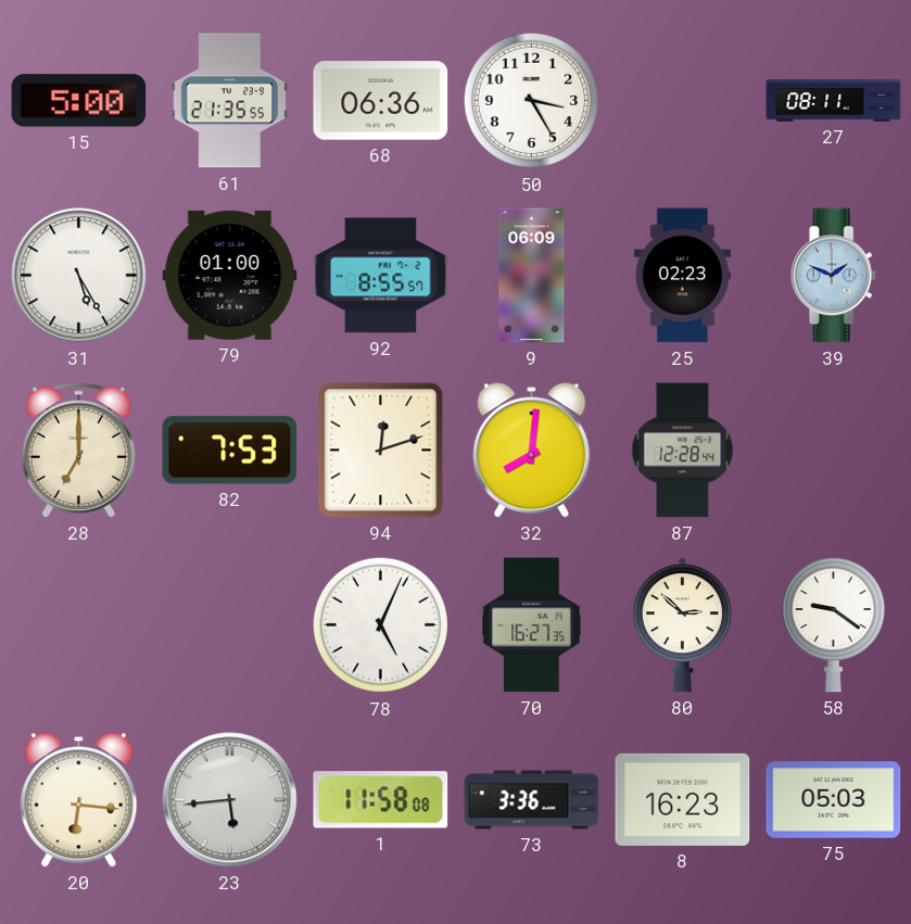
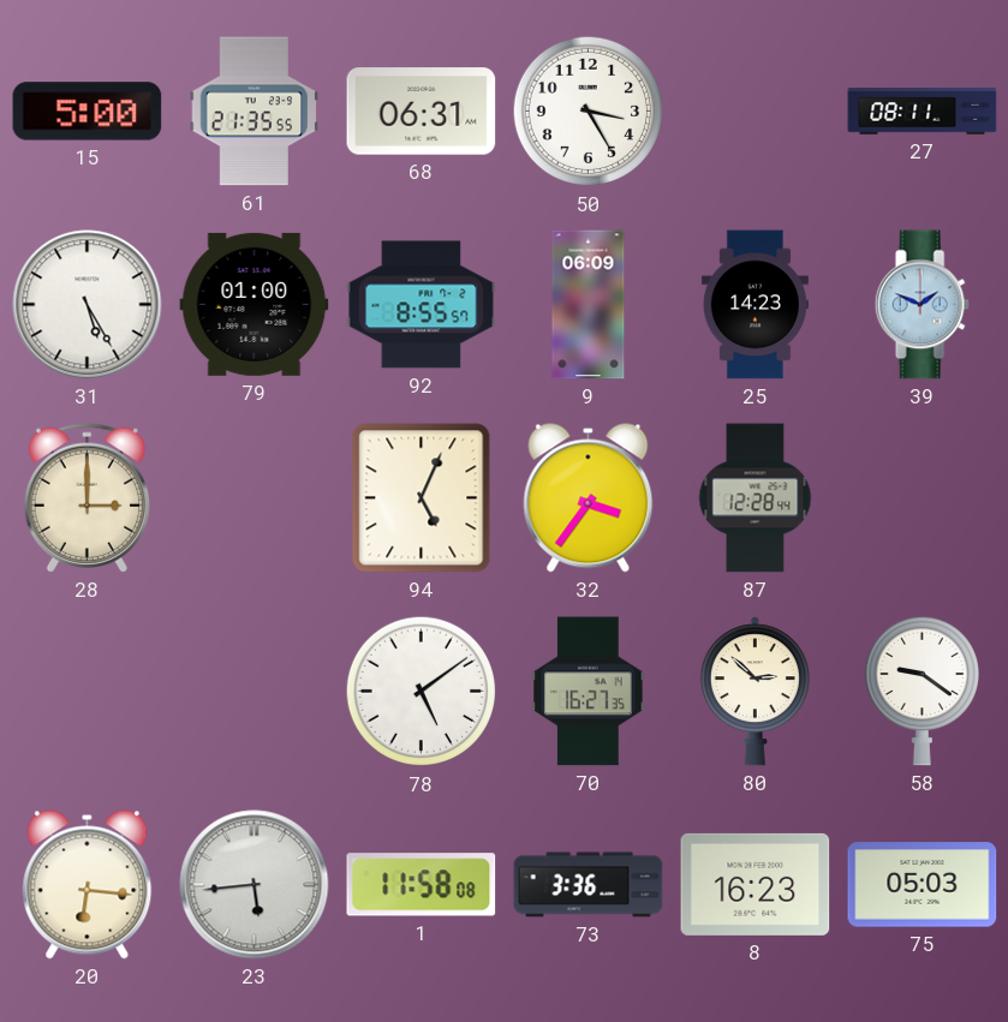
68: 06:36 -> 06:31
25: 02:23 -> 14:23
28: 7:00 -> 3:00
82: 7:53 -> none
94: 12:12 -> 5:04
32: 8:01 -> 3:36
78: 5:04 -> 5:09
